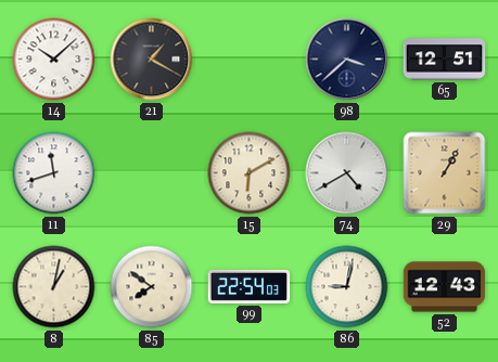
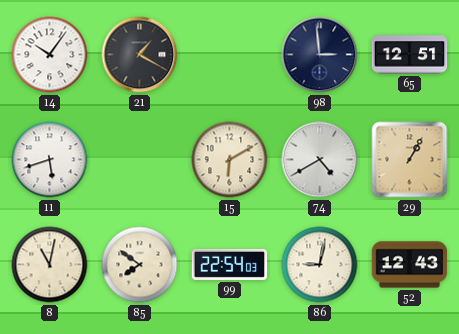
14: 10:08 -> 10:06
98: 3:38 -> 2:59
11: 11:42 -> 5:42
8: 1:02 -> 11:02
